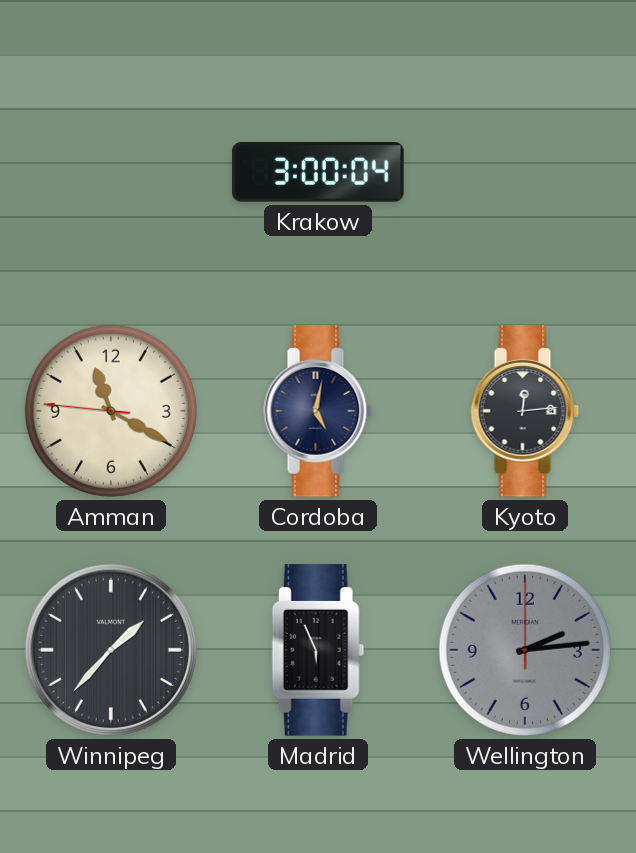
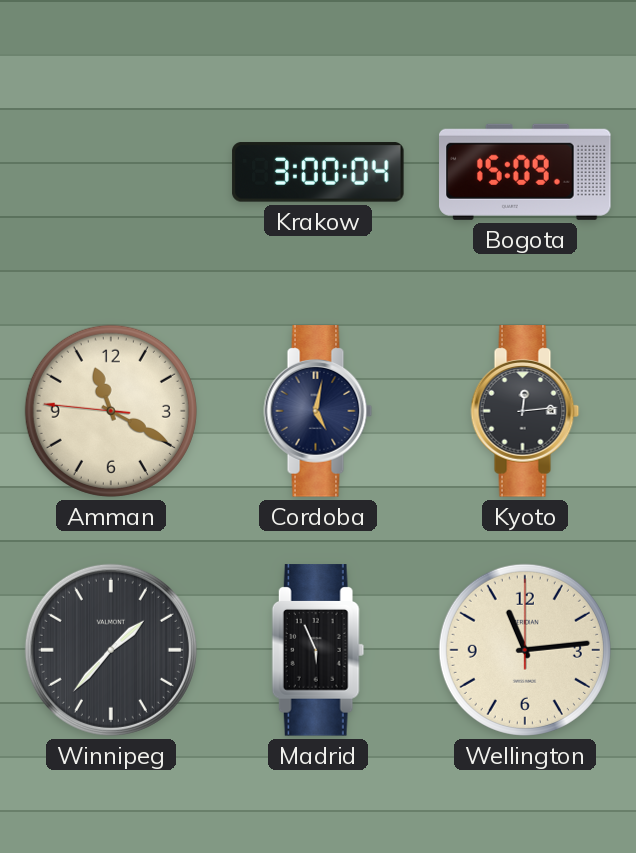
Bogota: none -> 15:09
Wellington: 2:14 -> 11:14
Wellington dial: grey -> cream
